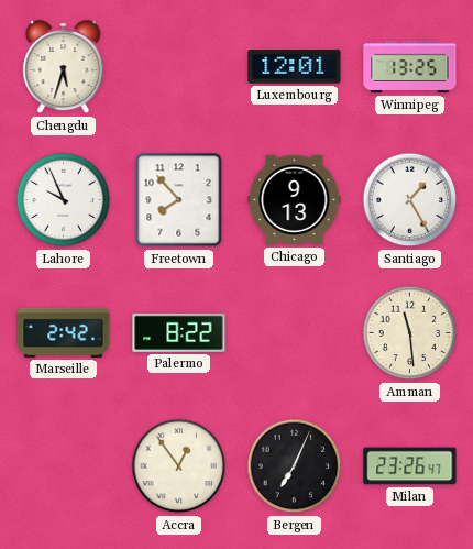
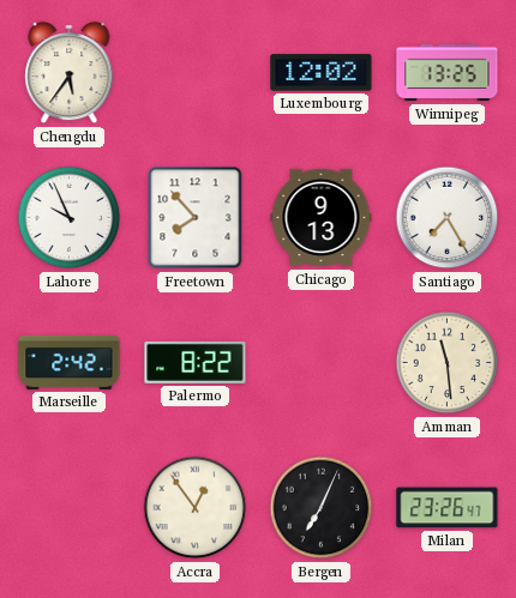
Chengdu: 5:33 -> 5:36
Luxembourg: 12:01 -> 12:02
Santiago: 1:25 -> 7:25
